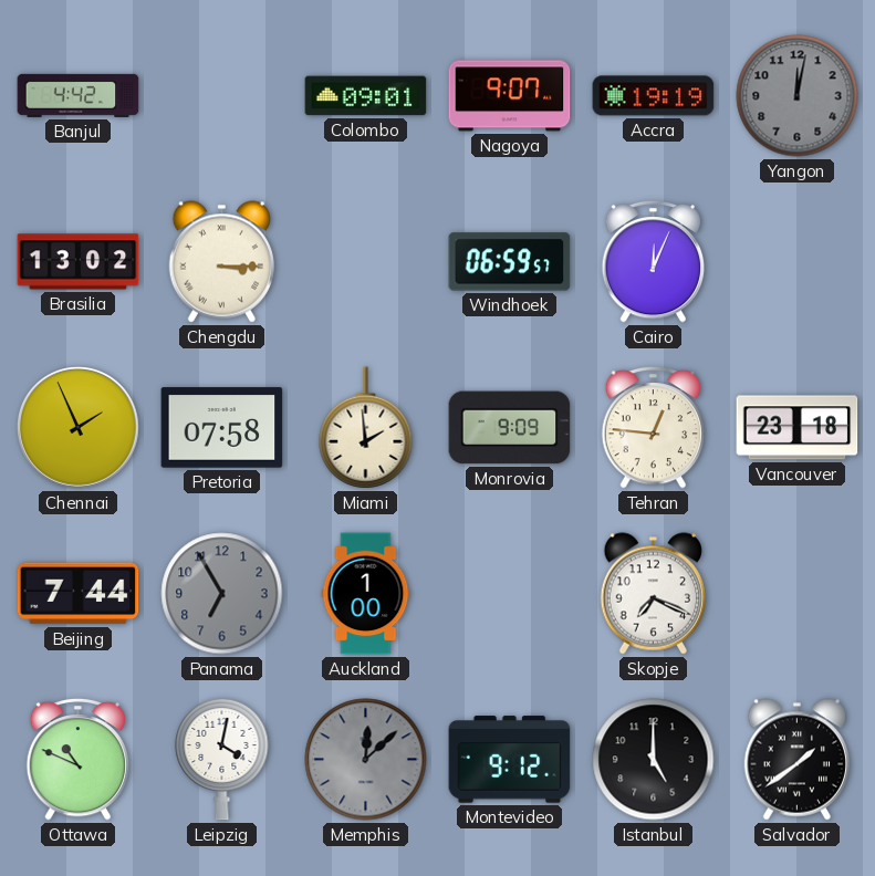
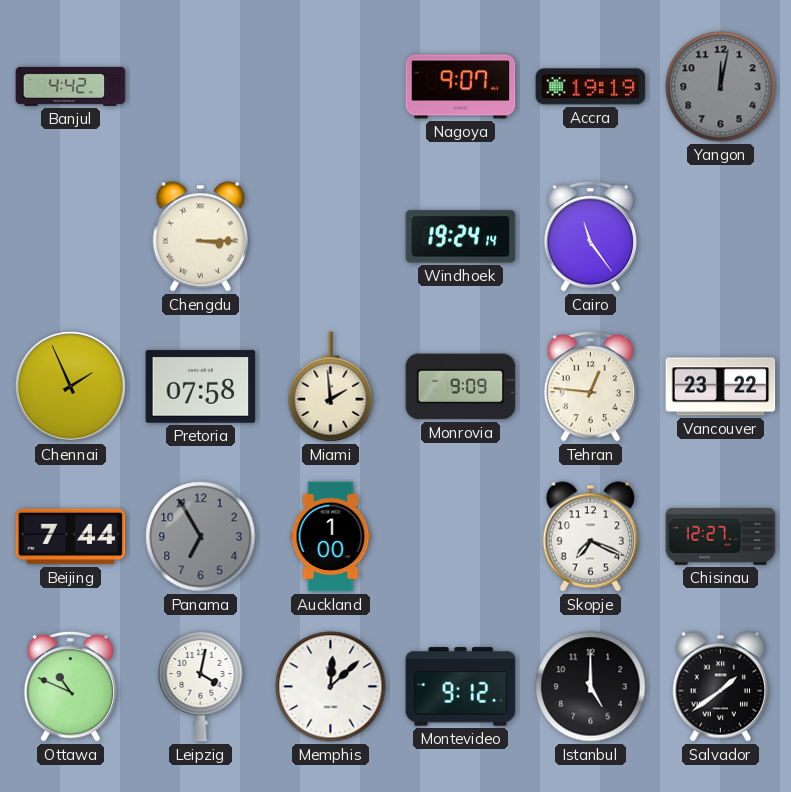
Colombo: 09:01 -> none
Brasilia: 13:02 -> none
Windhoek: 06:59 -> 19:24
Cairo: 12:04 -> 11:24
Vancouver: 23:18 -> 23:22
Chisinau: none -> 12:27
Memphis dial: grey -> white
